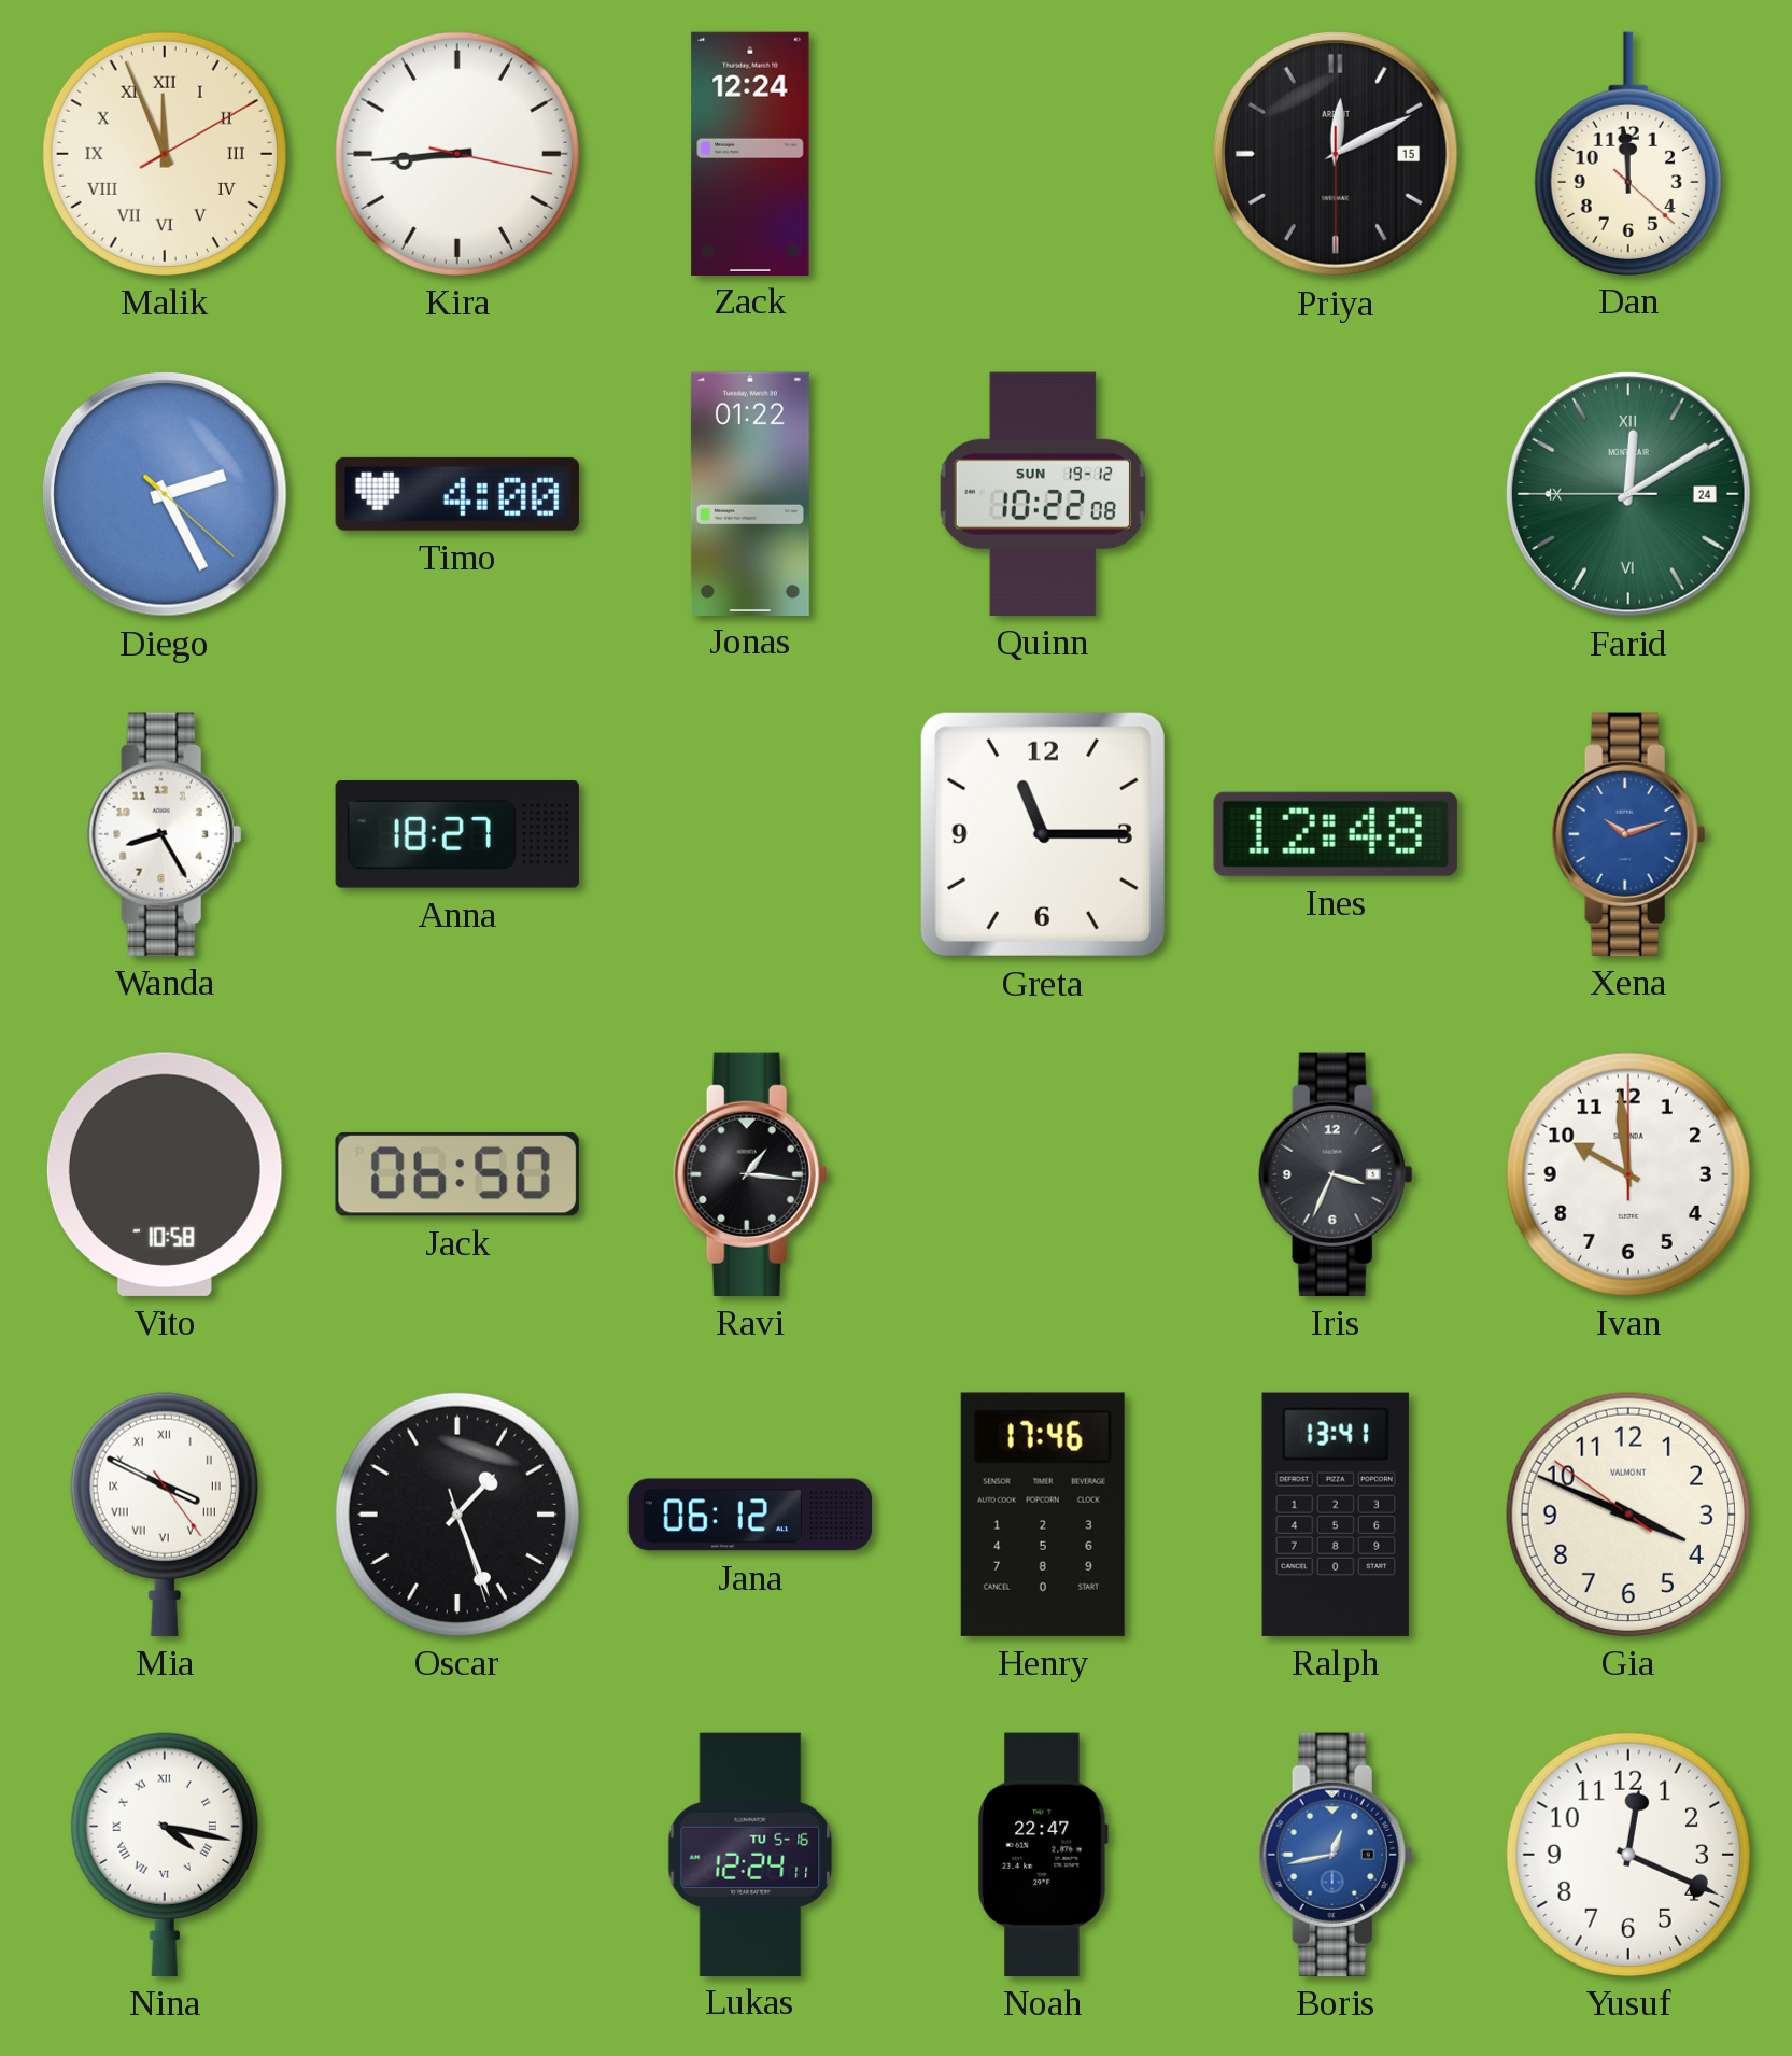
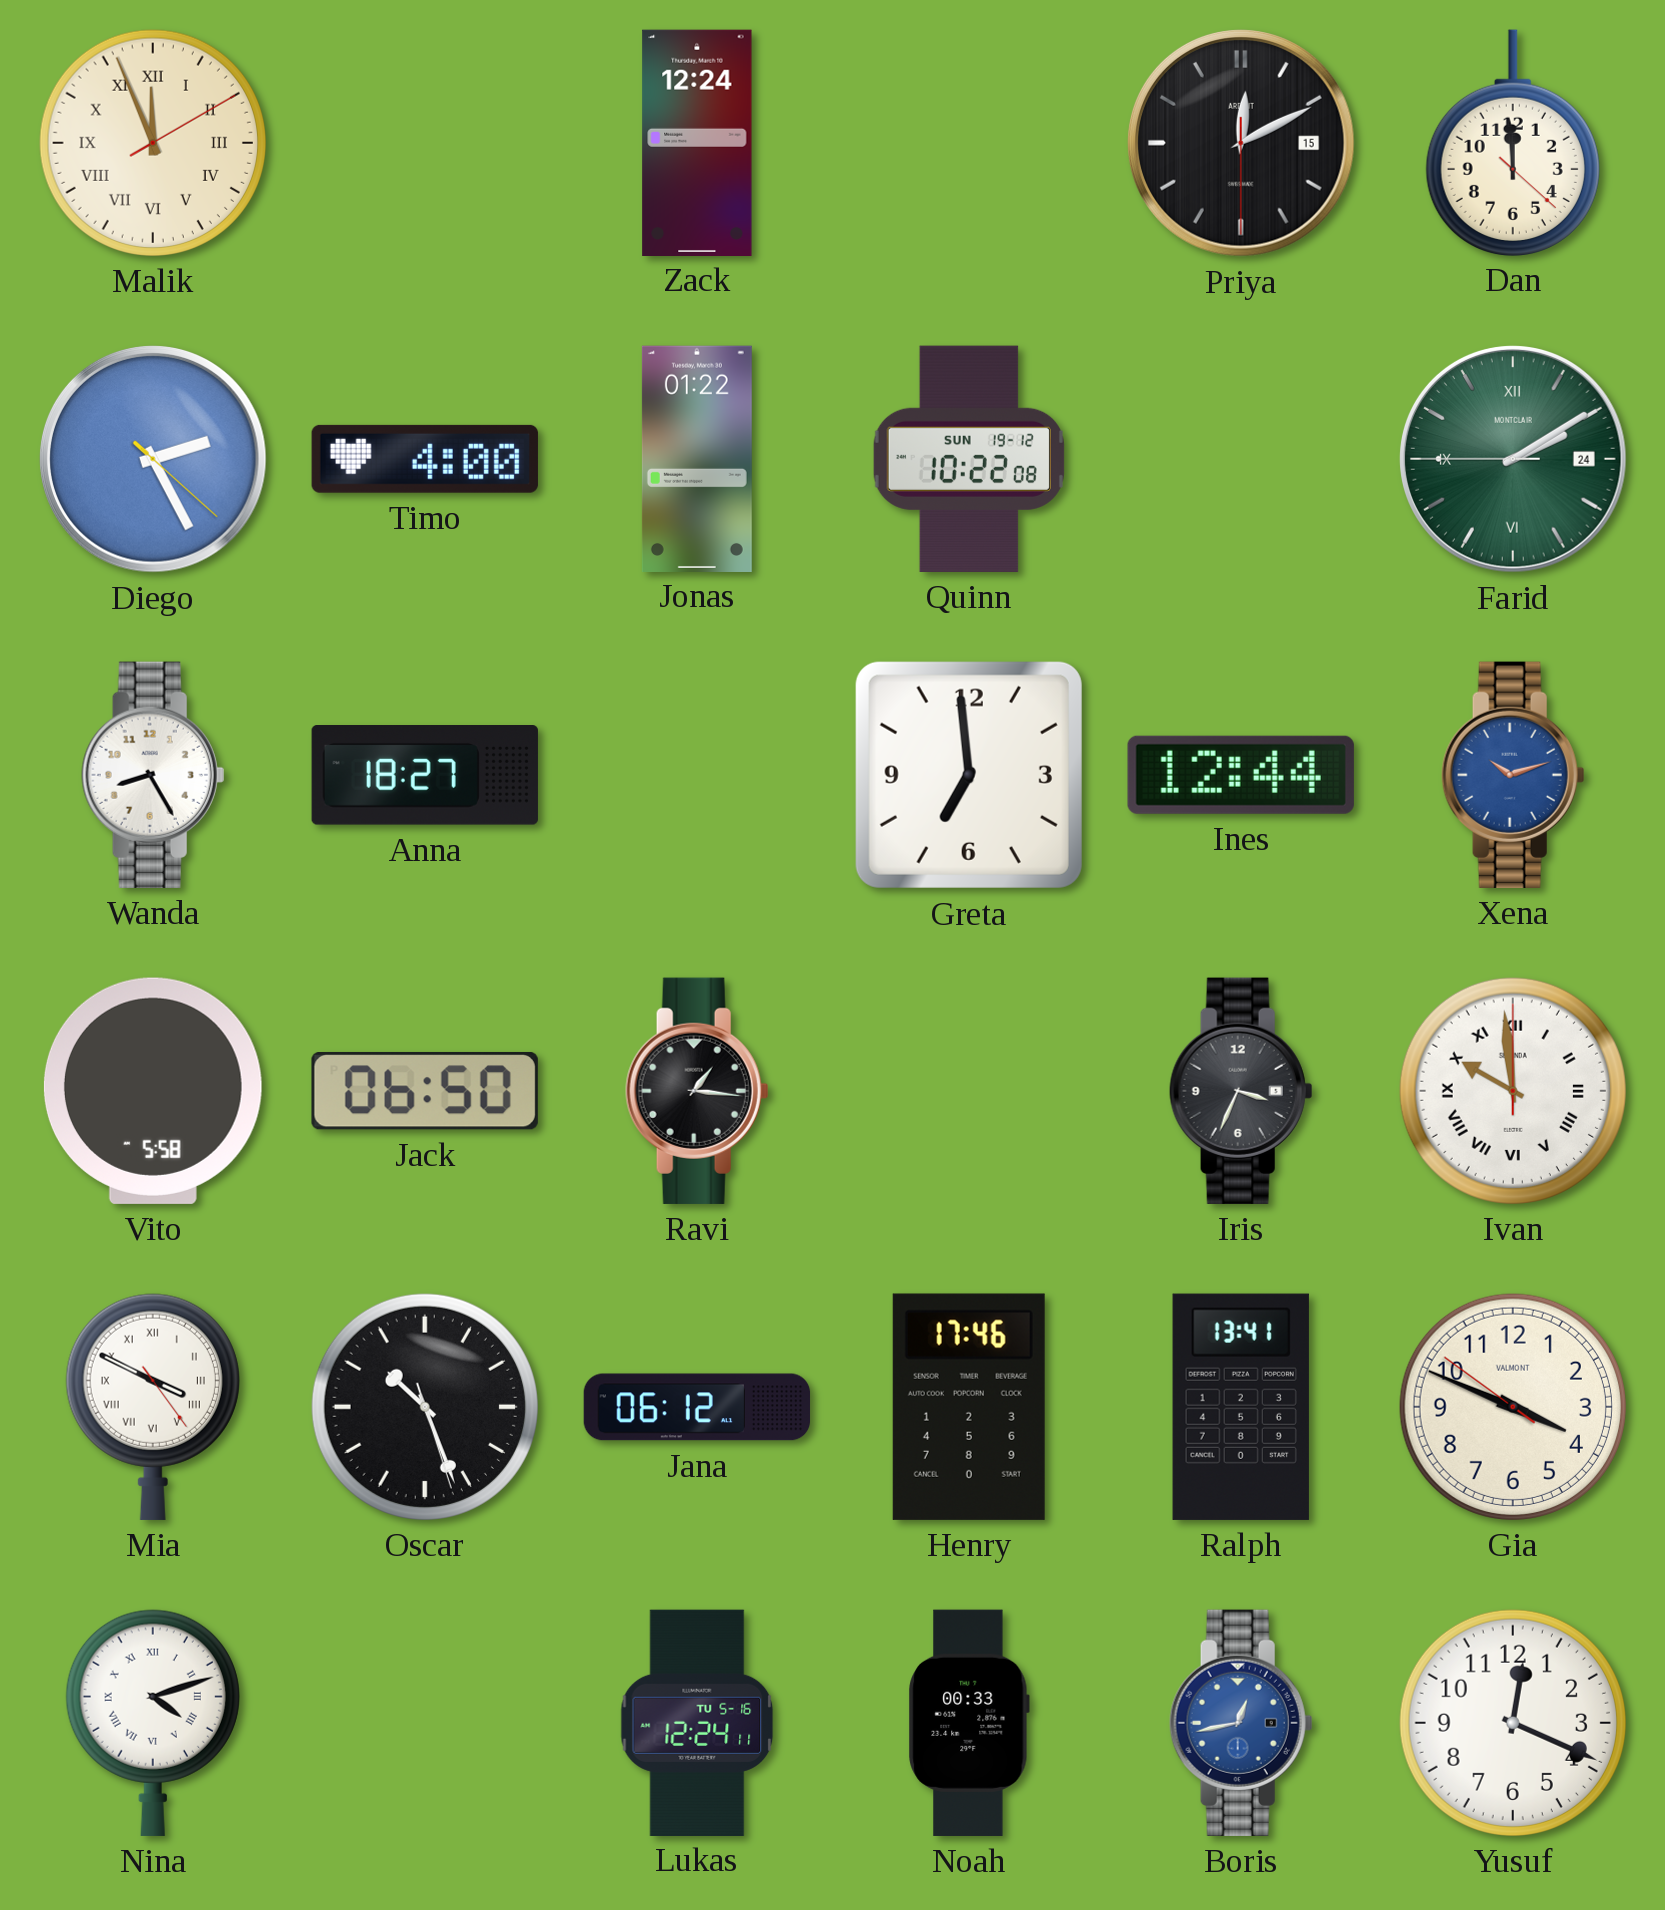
Kira: 8:44 -> none
Farid: 12:09 -> 2:09
Greta: 11:15 -> 6:59
Ines: 12:48 -> 12:44
Vito: 10:58 -> 5:58
Ivan numerals: Arabic -> Roman
Oscar: 1:26 -> 10:26
Nina: 4:17 -> 4:12
Noah: 22:47 -> 00:33
